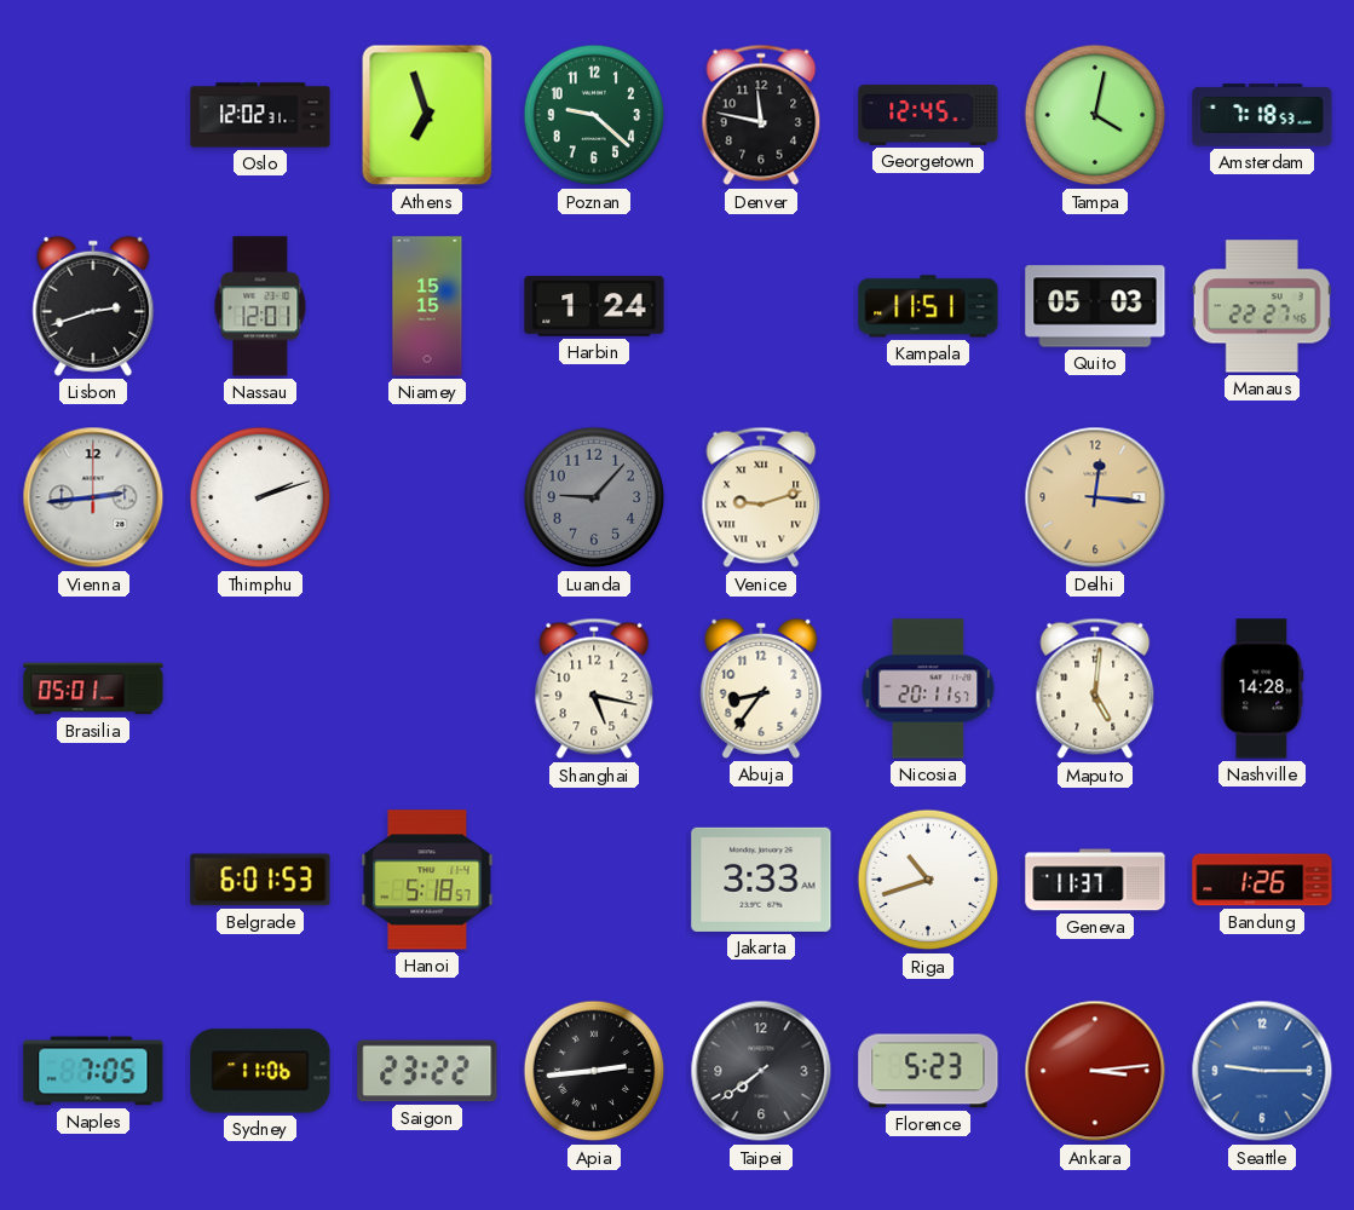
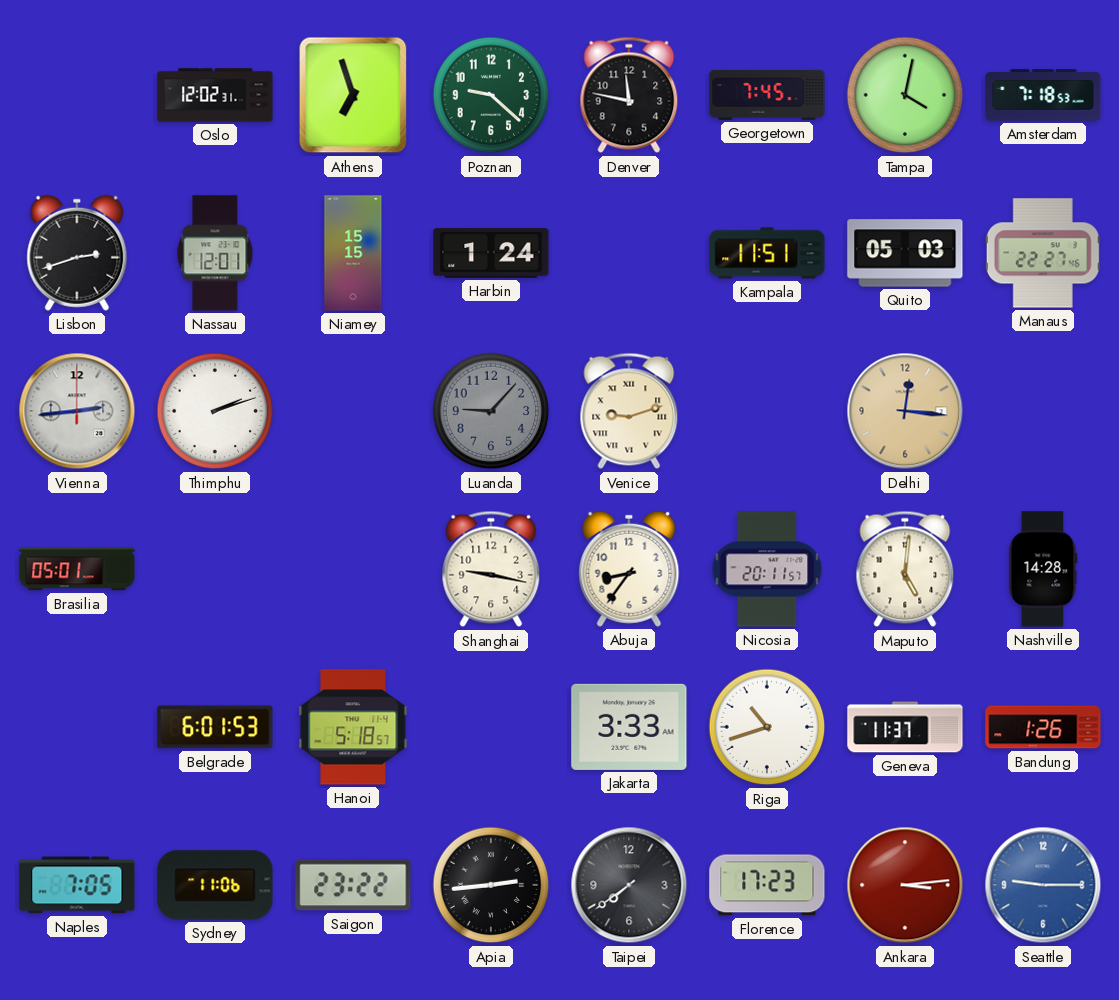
Georgetown: 12:45 -> 7:45
Shanghai: 5:17 -> 9:17
Florence: 5:23 -> 17:23
